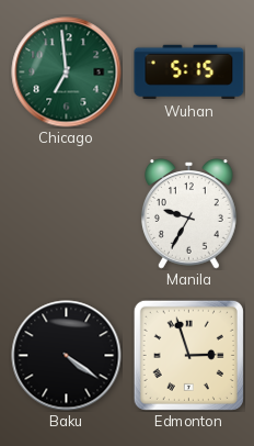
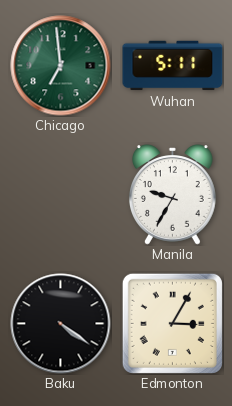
Wuhan: 5:15 -> 5:11
Edmonton: 2:57 -> 3:05
